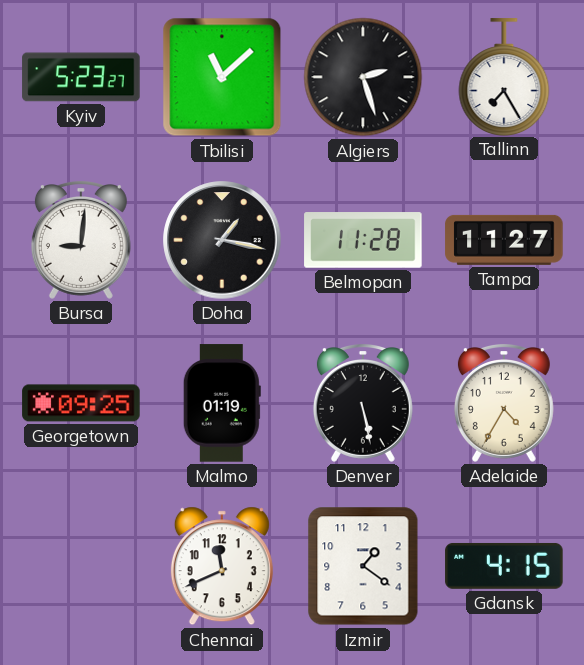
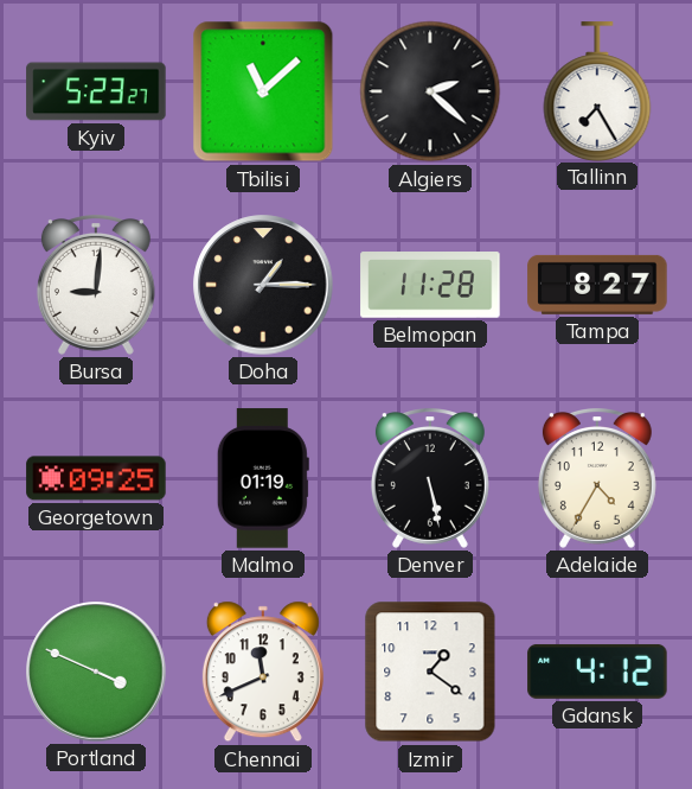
Algiers: 2:27 -> 2:22
Doha: 1:17 -> 1:15
Tampa: 11:27 -> 8:27
Portland: none -> 3:49
Gdansk: 4:15 -> 4:12
